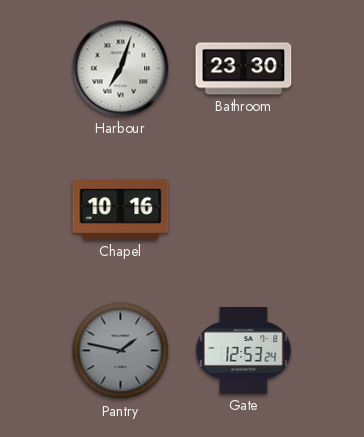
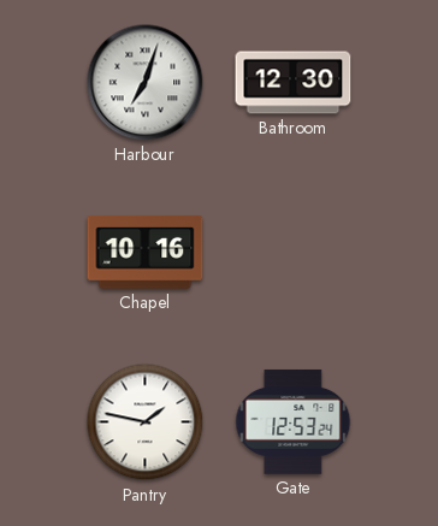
Bathroom: 23:30 -> 12:30
Pantry dial: grey -> white
